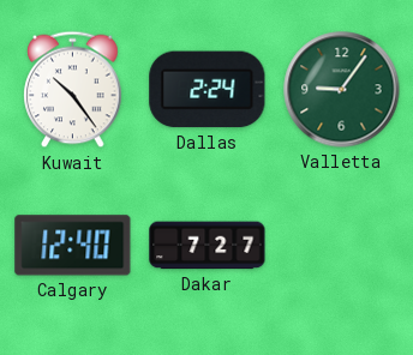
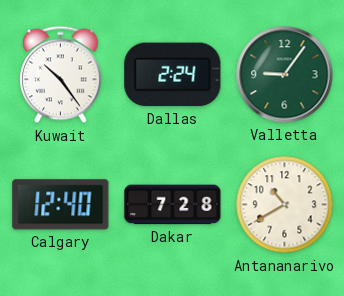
Dakar: 7:27 -> 7:28
Antananarivo: none -> 10:40
